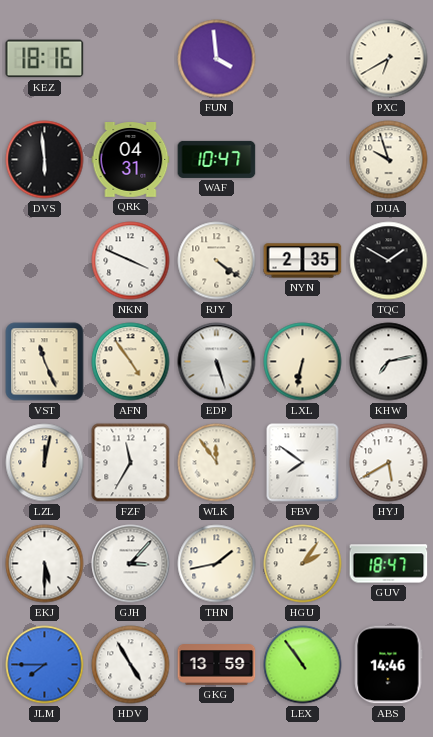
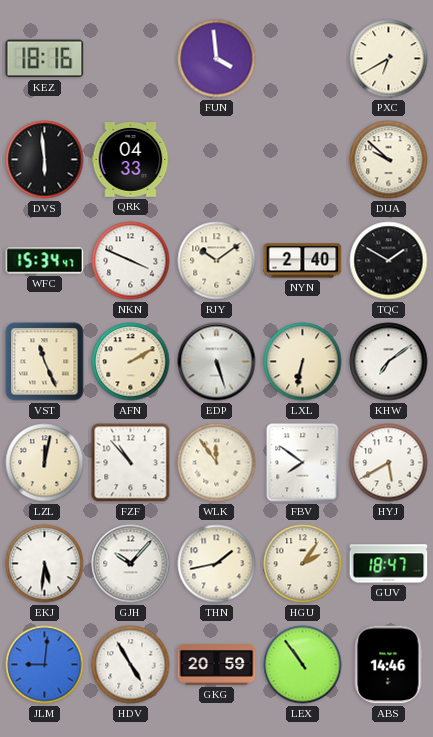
QRK: 04:31 -> 04:33
WAF: 10:47 -> none
DUA: 9:57 -> 9:52
WFC: none -> 15:34
RJY: 4:21 -> 10:09
NYN: 2:35 -> 2:40
AFN: 4:54 -> 2:10
KHW: 7:13 -> 7:09
FZF: 11:35 -> 10:53
EKJ: 5:30 -> 5:31
GJH: 3:07 -> 10:07
JLM: 7:45 -> 9:01
GKG: 13:59 -> 20:59
